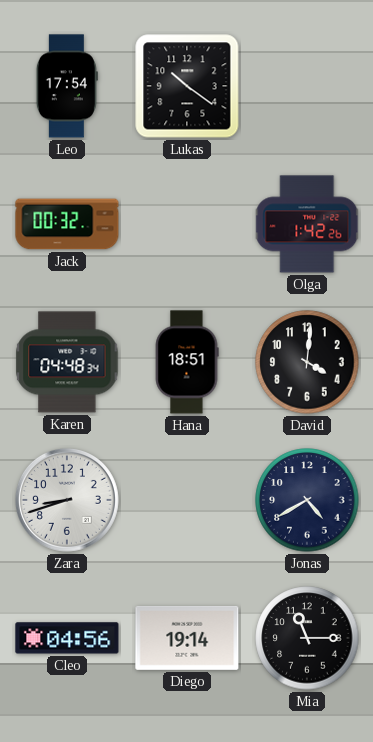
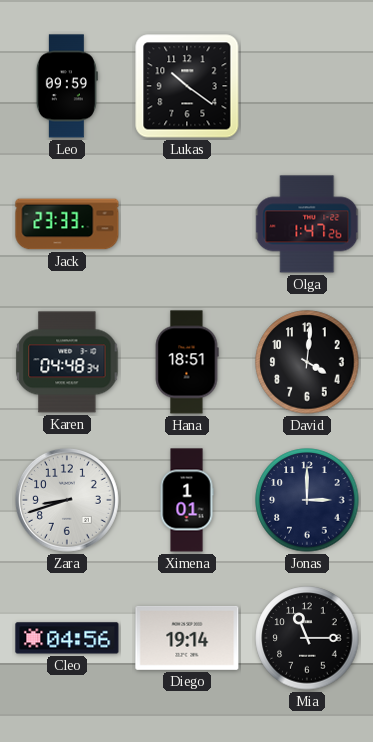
Leo: 17:54 -> 09:59
Jack: 00:32 -> 23:33
Olga: 1:42 -> 1:47
Ximena: none -> 1:01
Jonas: 4:40 -> 3:00
